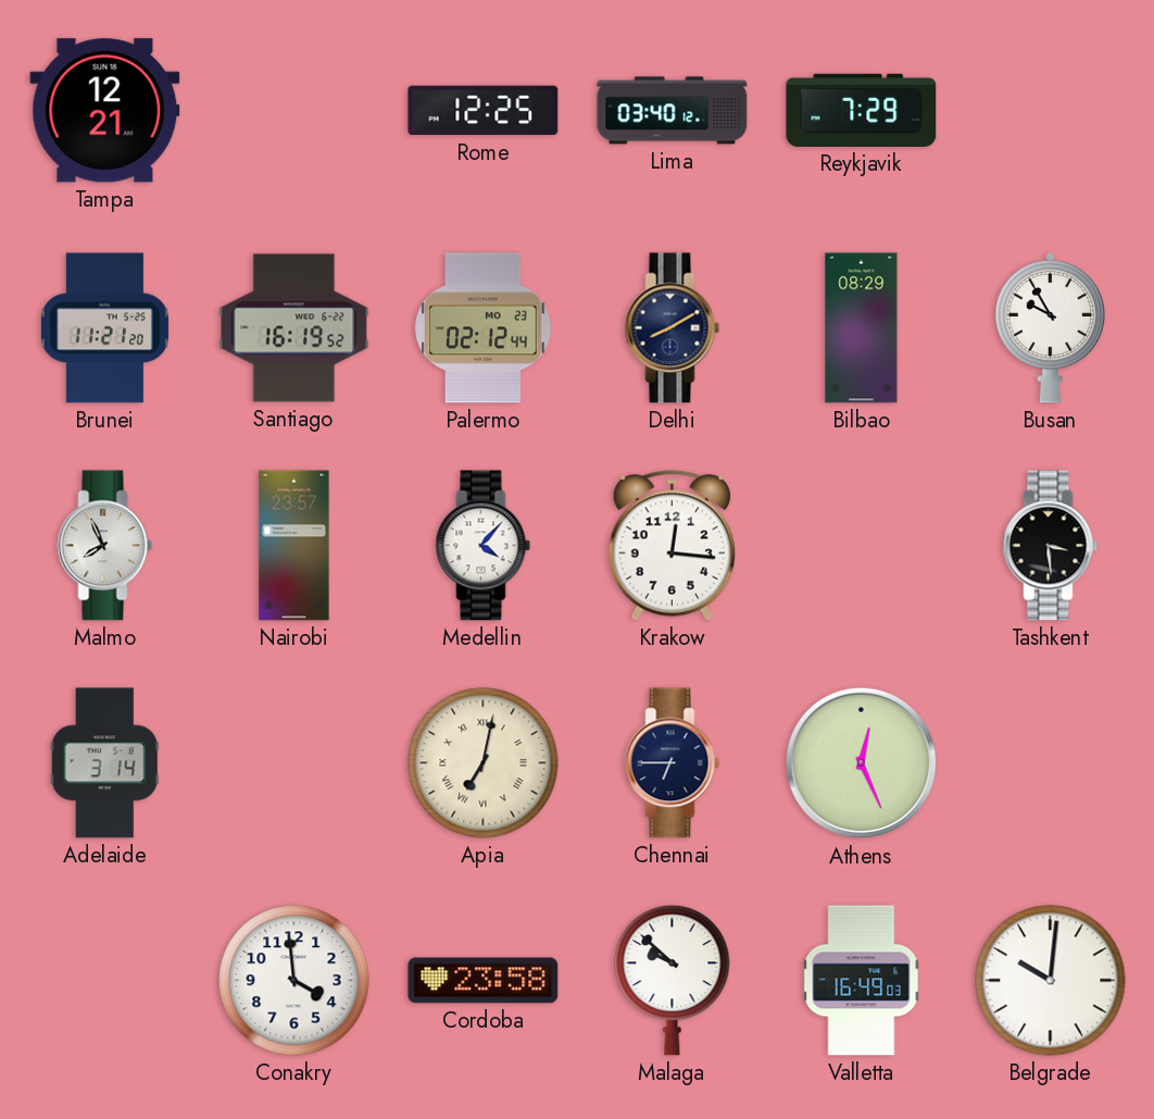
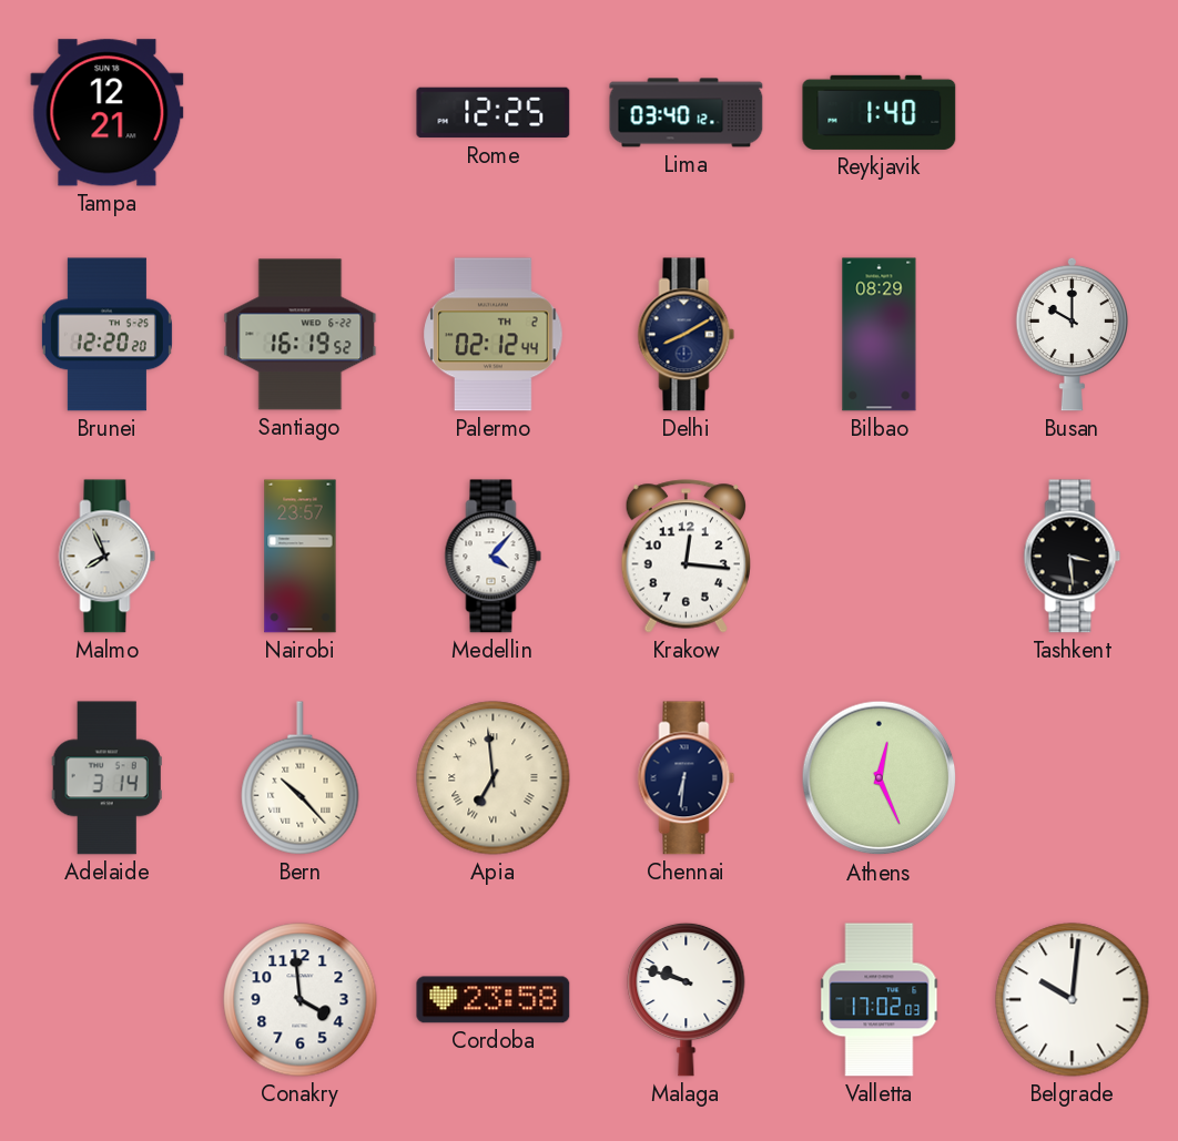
Reykjavik: 7:29 -> 1:40
Brunei: 11:21 -> 12:20
Palermo date: MO 23 -> TH 2
Busan: 9:55 -> 10:00
Bern: none -> 10:23
Apia: 7:02 -> 6:59
Chennai: 6:45 -> 6:31
Malaga: 9:52 -> 9:48
Valletta: 16:49 -> 17:02
